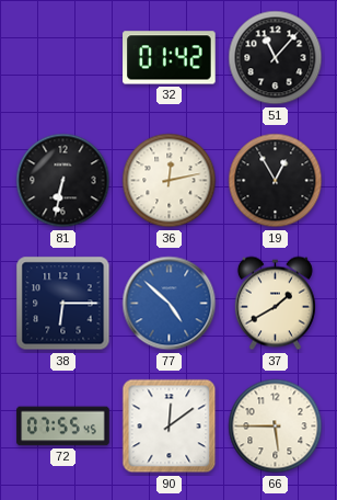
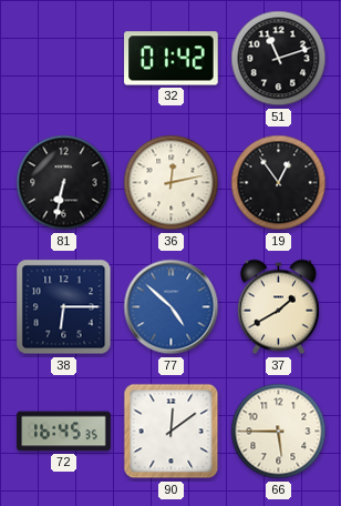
51: 11:07 -> 11:12
19: 12:55 -> 12:54
72: 07:55 -> 16:45
